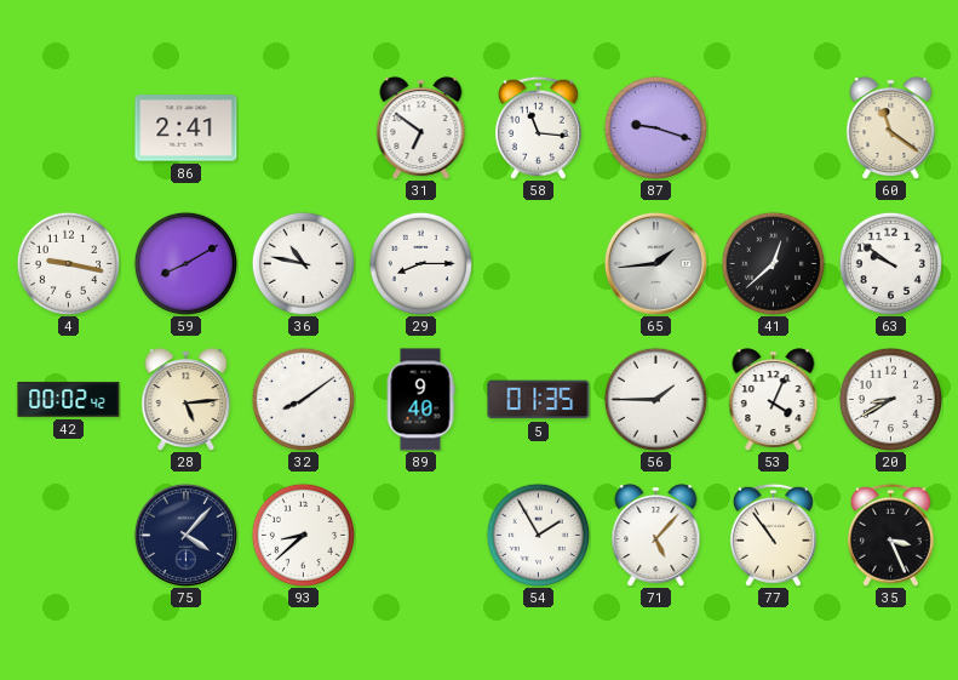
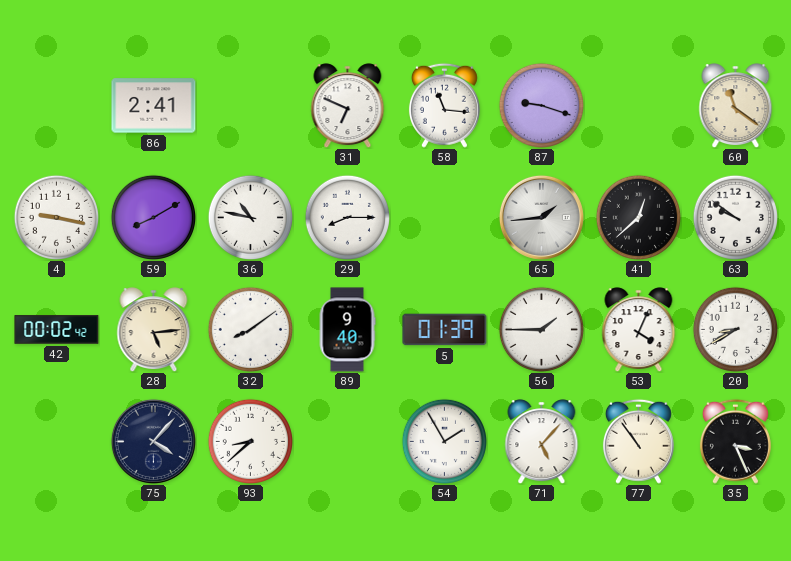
31: 6:51 -> 6:49
5: 01:35 -> 01:39
